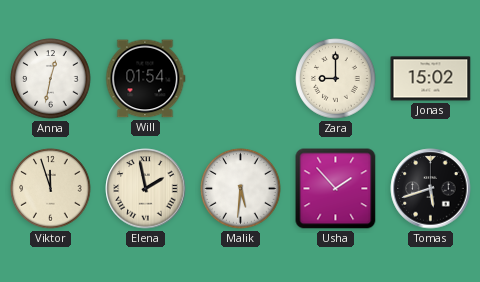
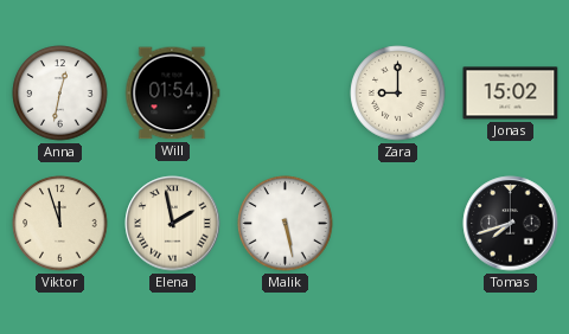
Malik: 5:31 -> 5:28
Usha: 1:53 -> none
Tomas: 5:42 -> 7:42
